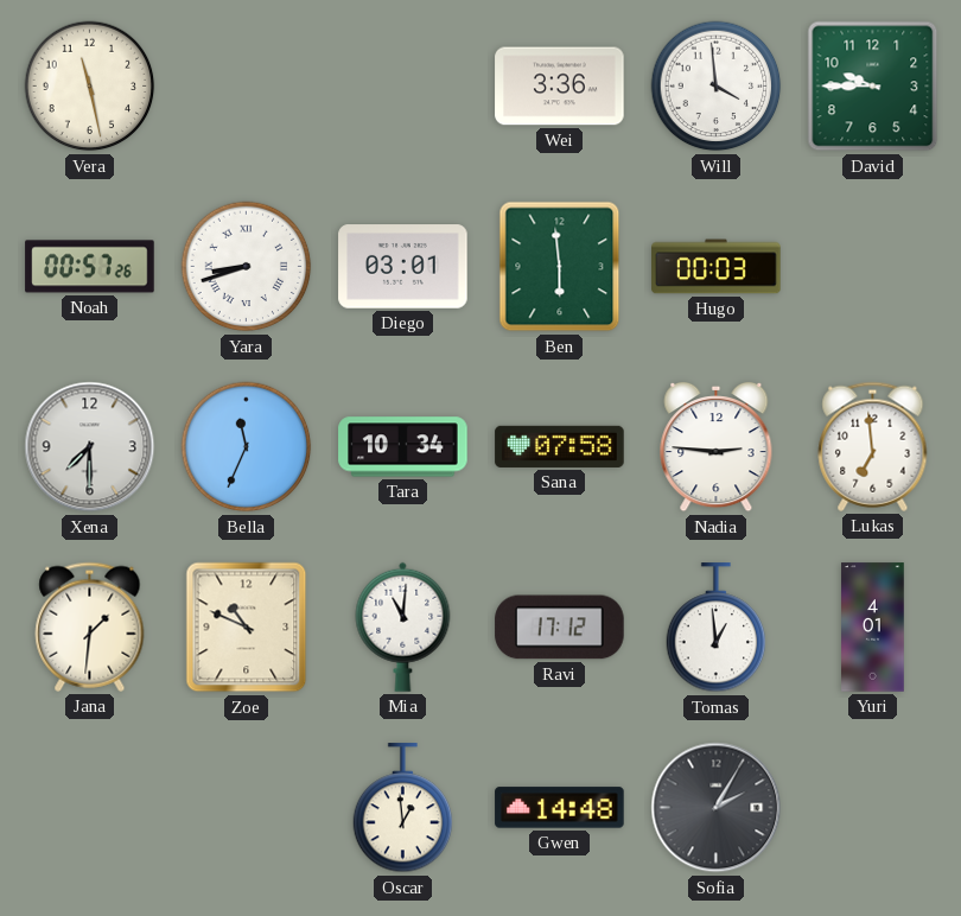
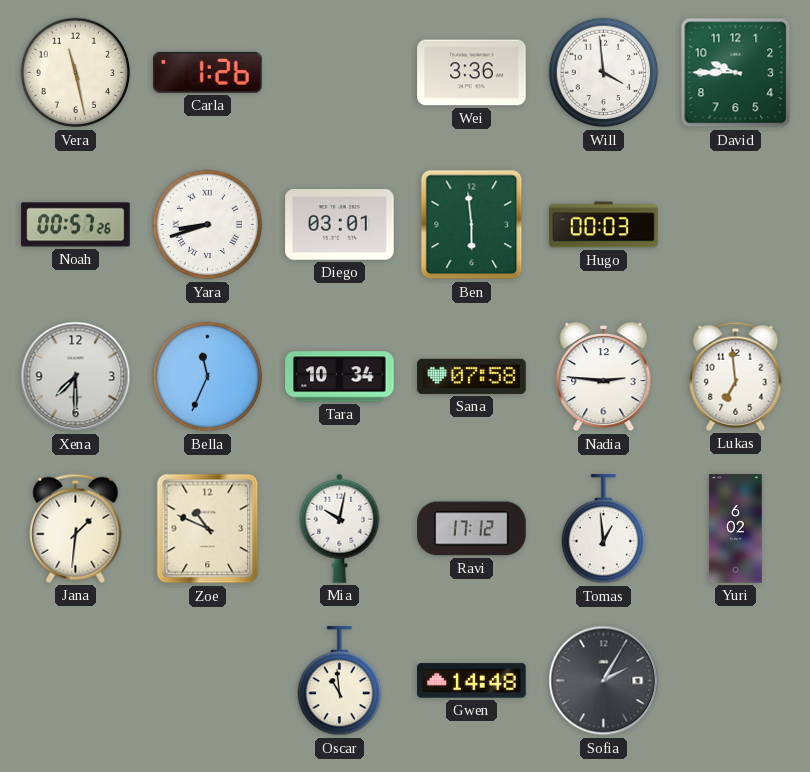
Carla: none -> 1:26
Mia: 11:01 -> 10:02
Yuri: 4:01 -> 6:02
Oscar: 12:59 -> 10:59
